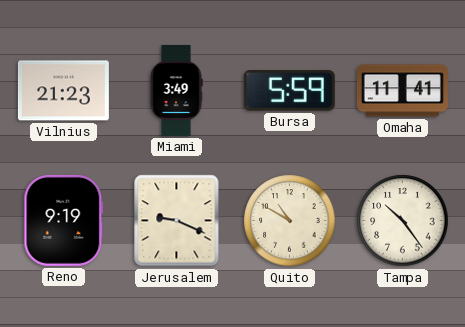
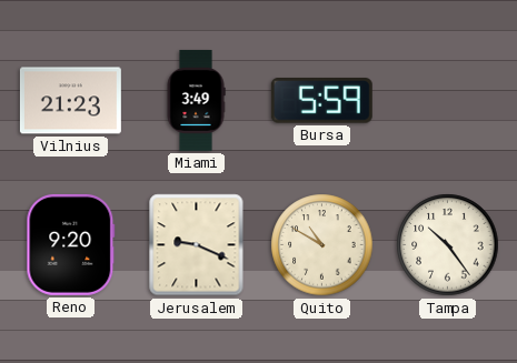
Omaha: 11:41 -> none
Reno: 9:19 -> 9:20
